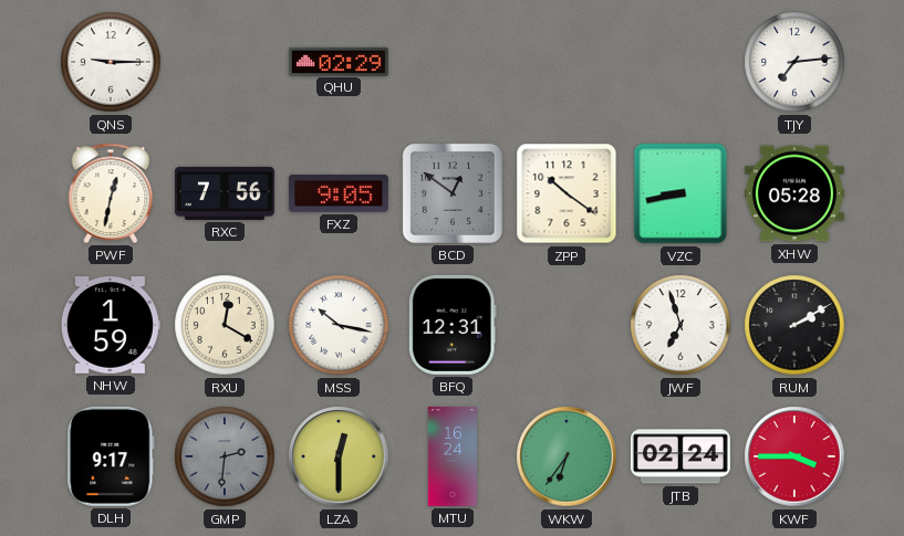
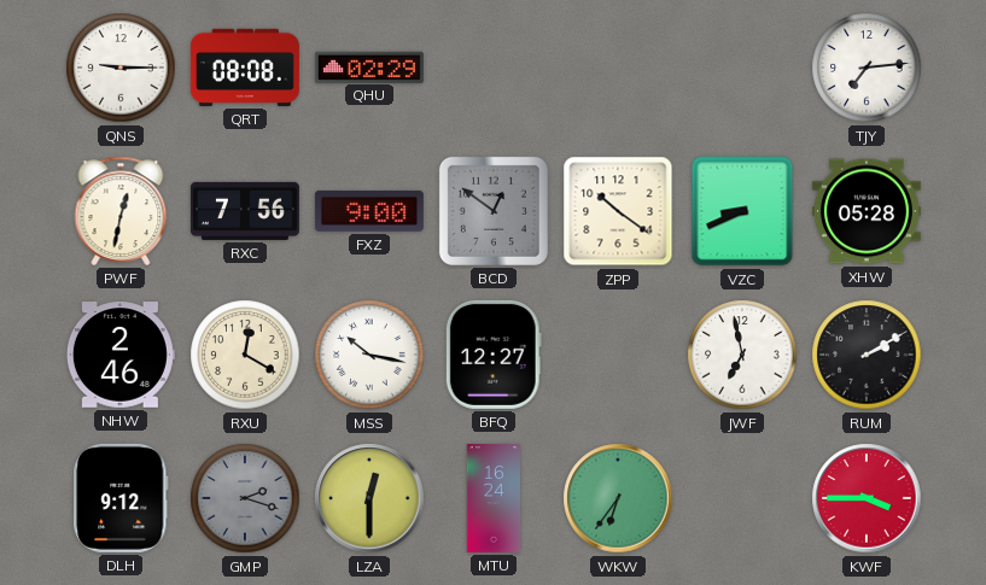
QRT: none -> 08:08
FXZ: 9:05 -> 9:00
VZC: 8:43 -> 8:41
NHW: 1:59 -> 2:46
BFQ: 12:31 -> 12:27
JWF: 6:57 -> 6:58
DLH: 9:17 -> 9:12
GMP: 2:31 -> 2:18
JTB: 02:24 -> none
